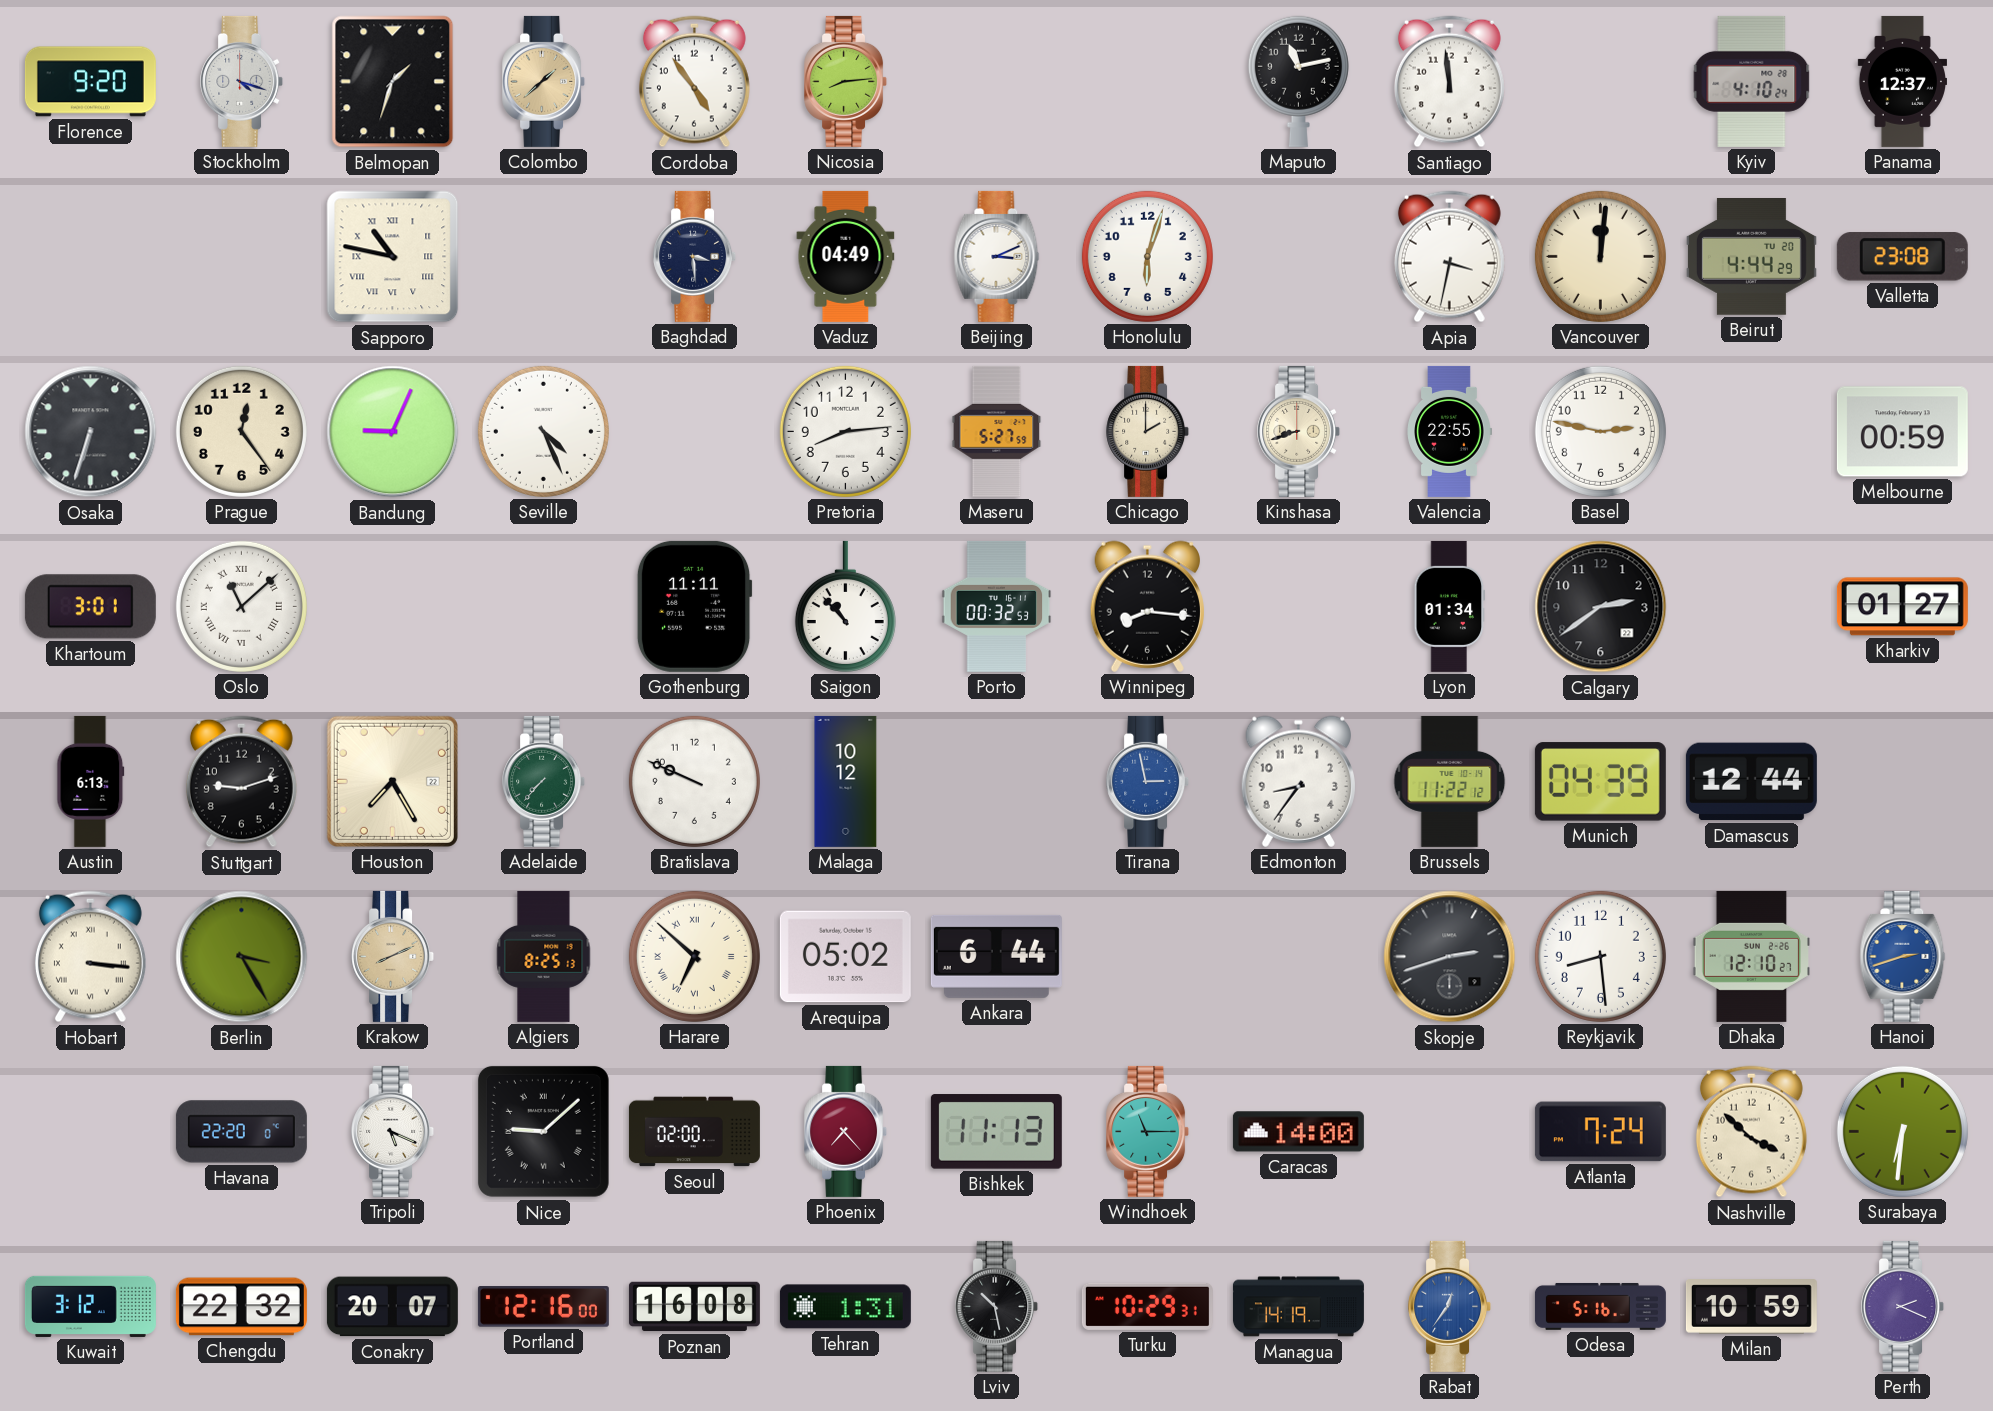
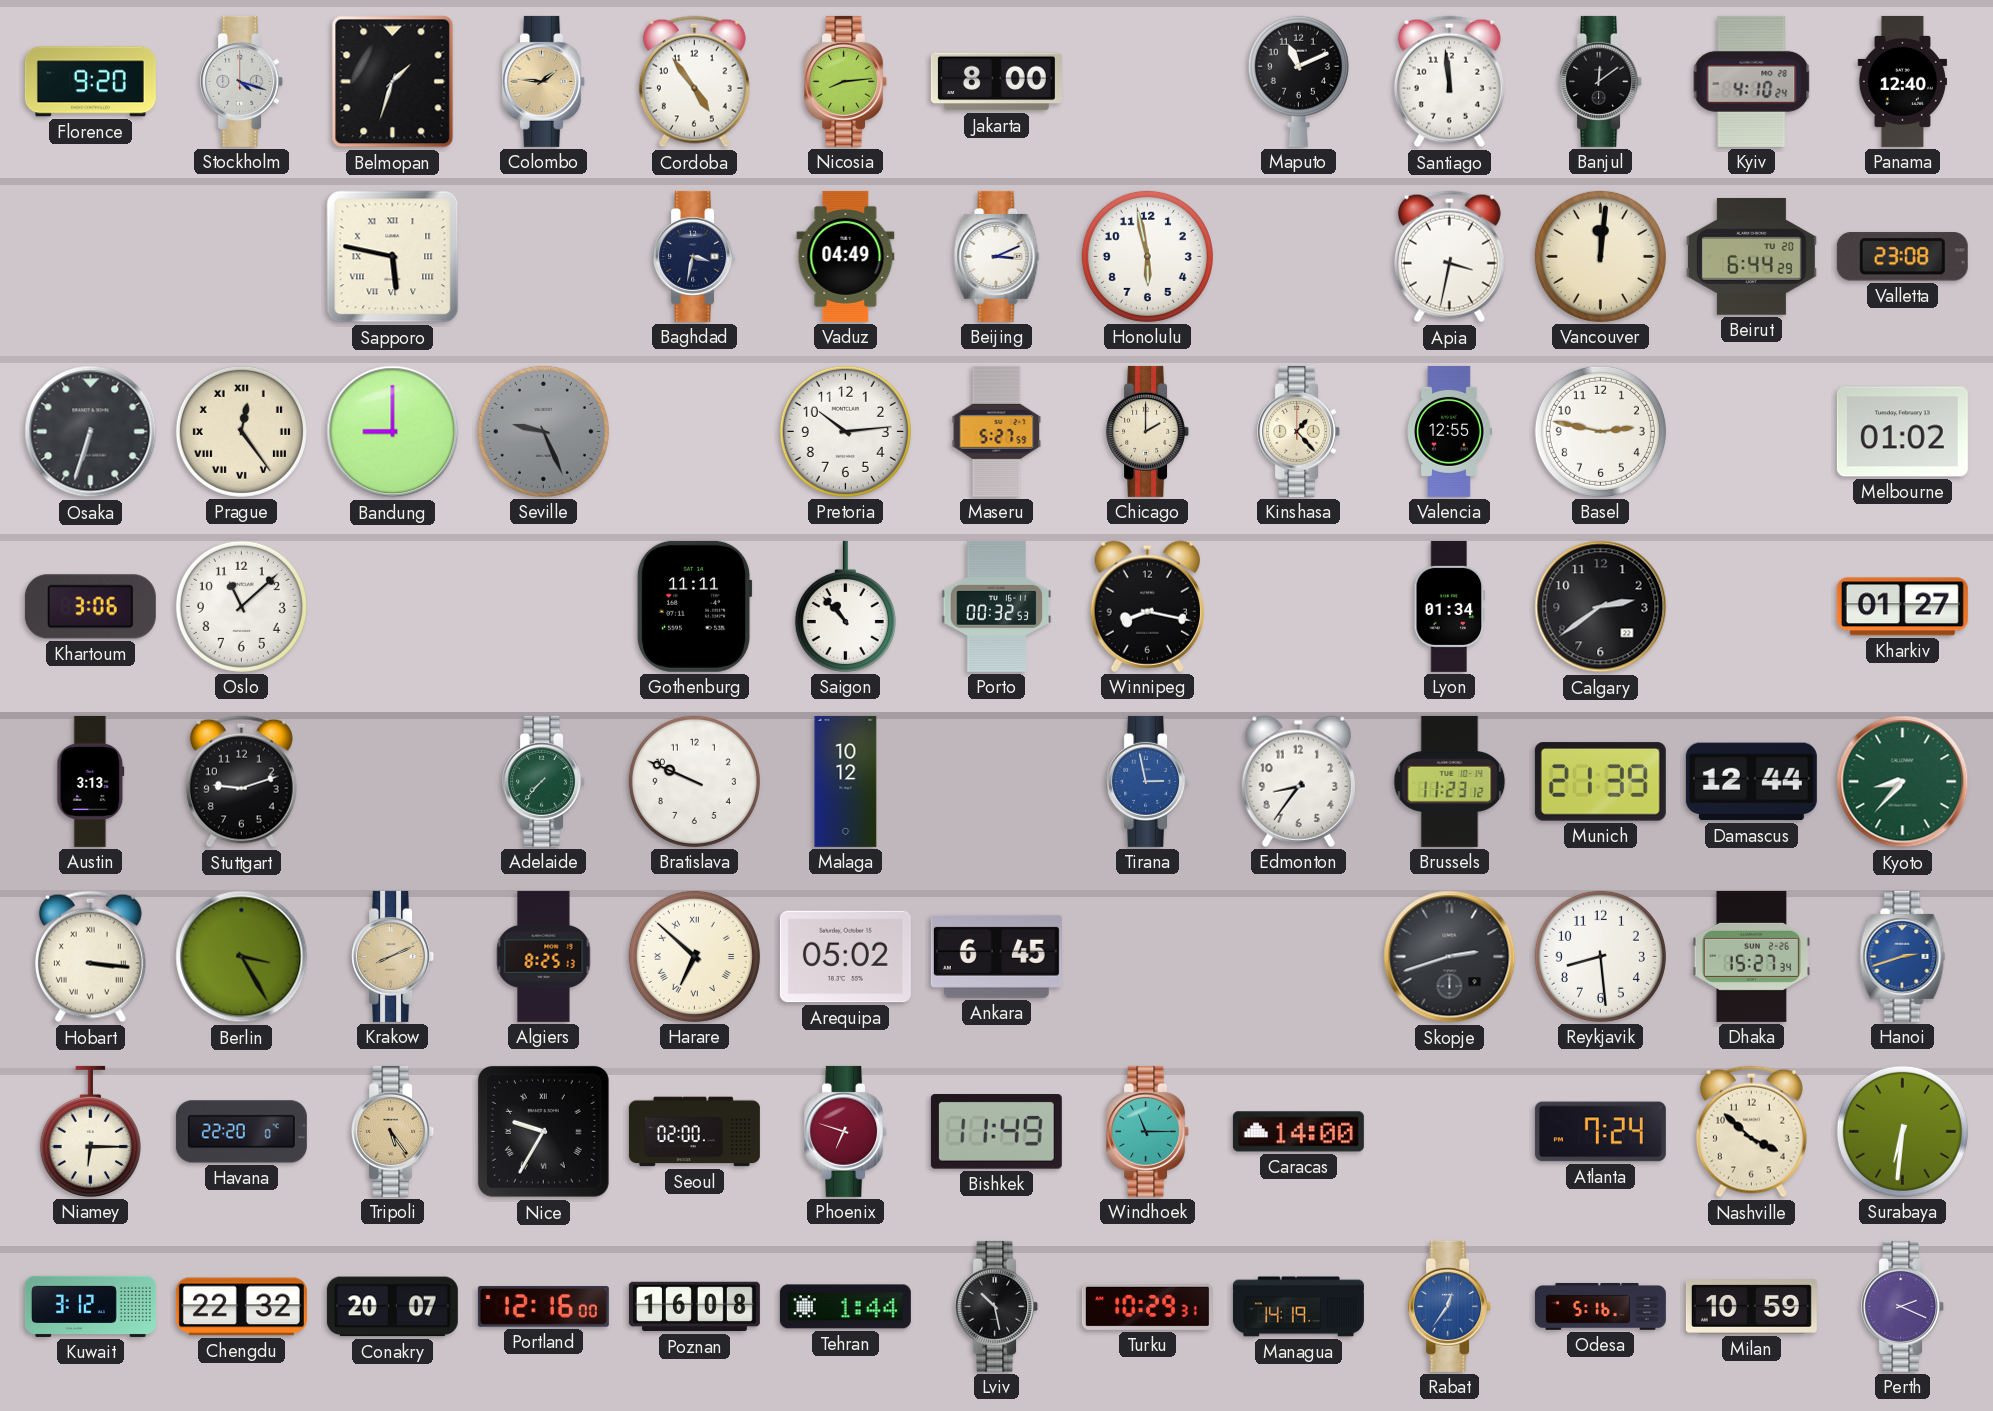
Colombo: 1:38 -> 1:46
Jakarta: none -> 8:00
Maputo: 11:13 -> 11:11
Banjul: none -> 12:09
Panama: 12:37 -> 12:40
Sapporo: 10:47 -> 5:47
Baghdad: 3:29 -> 3:32
Honolulu: 6:03 -> 5:58
Beirut: 4:44 -> 6:44
Prague numerals: Arabic -> Roman
Bandung: 9:04 -> 9:00
Seville: 4:26 -> 9:26
Seville dial: white -> grey
Pretoria: 8:14 -> 10:14
Kinshasa: 8:42 -> 1:23
Valencia: 22:55 -> 12:55
Melbourne: 00:59 -> 01:02
Khartoum: 3:01 -> 3:06
Oslo numerals: Roman -> Arabic
Winnipeg: 8:16 -> 8:17
Austin: 6:13 -> 3:13
Houston: 7:25 -> none
Brussels: 11:22 -> 11:23
Munich: 04:39 -> 21:39
Kyoto: none -> 8:37
Ankara: 6:44 -> 6:45
Dhaka: 12:10 -> 15:27
Niamey: none -> 6:15
Tripoli: 5:19 -> 5:24
Tripoli dial: white -> champagne
Nice: 9:08 -> 9:35
Phoenix: 7:23 -> 6:48
Bishkek: 11:13 -> 11:49
Tehran: 1:31 -> 1:44
